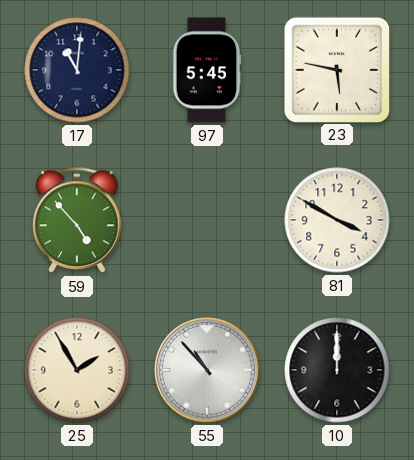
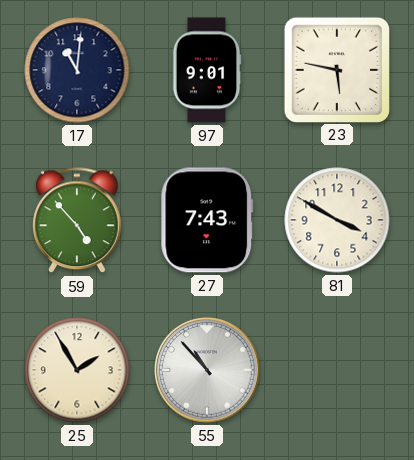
97: 5:45 -> 9:01
27: none -> 7:43
10: 12:00 -> none
